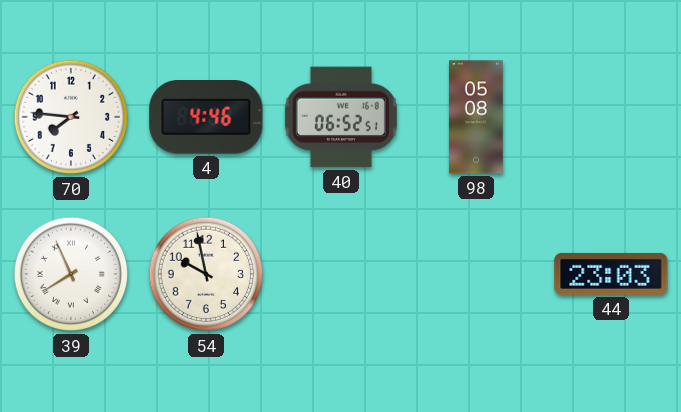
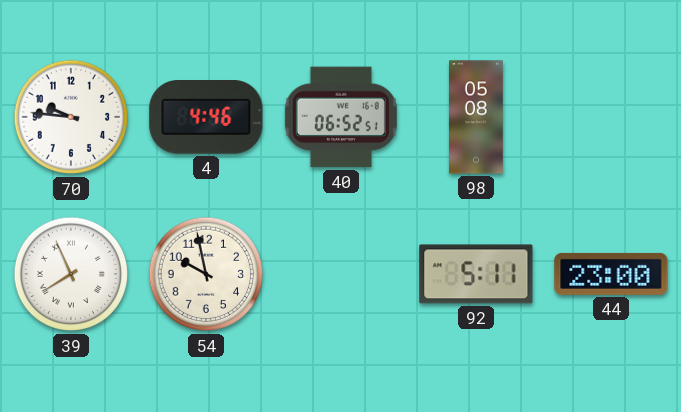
70: 7:46 -> 9:46
92: none -> 5:11
44: 23:03 -> 23:00
